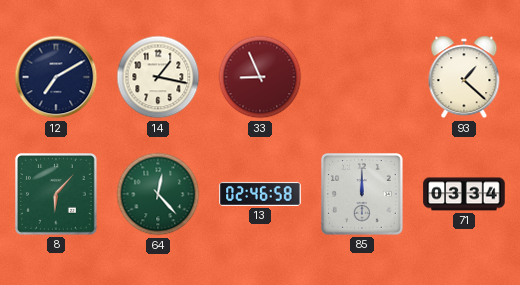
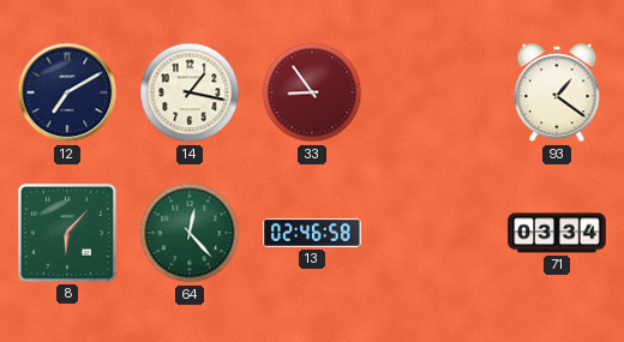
33: 8:56 -> 8:54
93: 1:22 -> 1:21
85: 12:00 -> none
